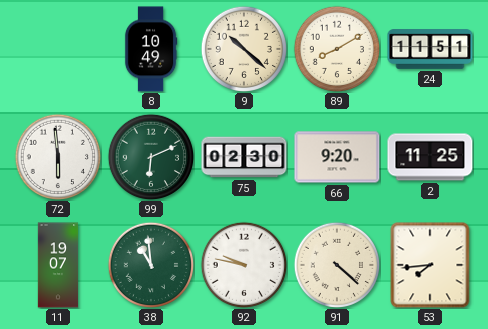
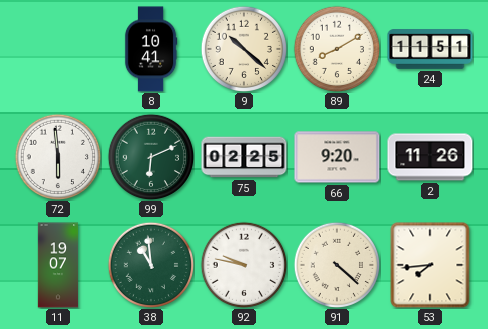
8: 10:49 -> 10:41
75: 02:30 -> 02:25
2: 11:25 -> 11:26
